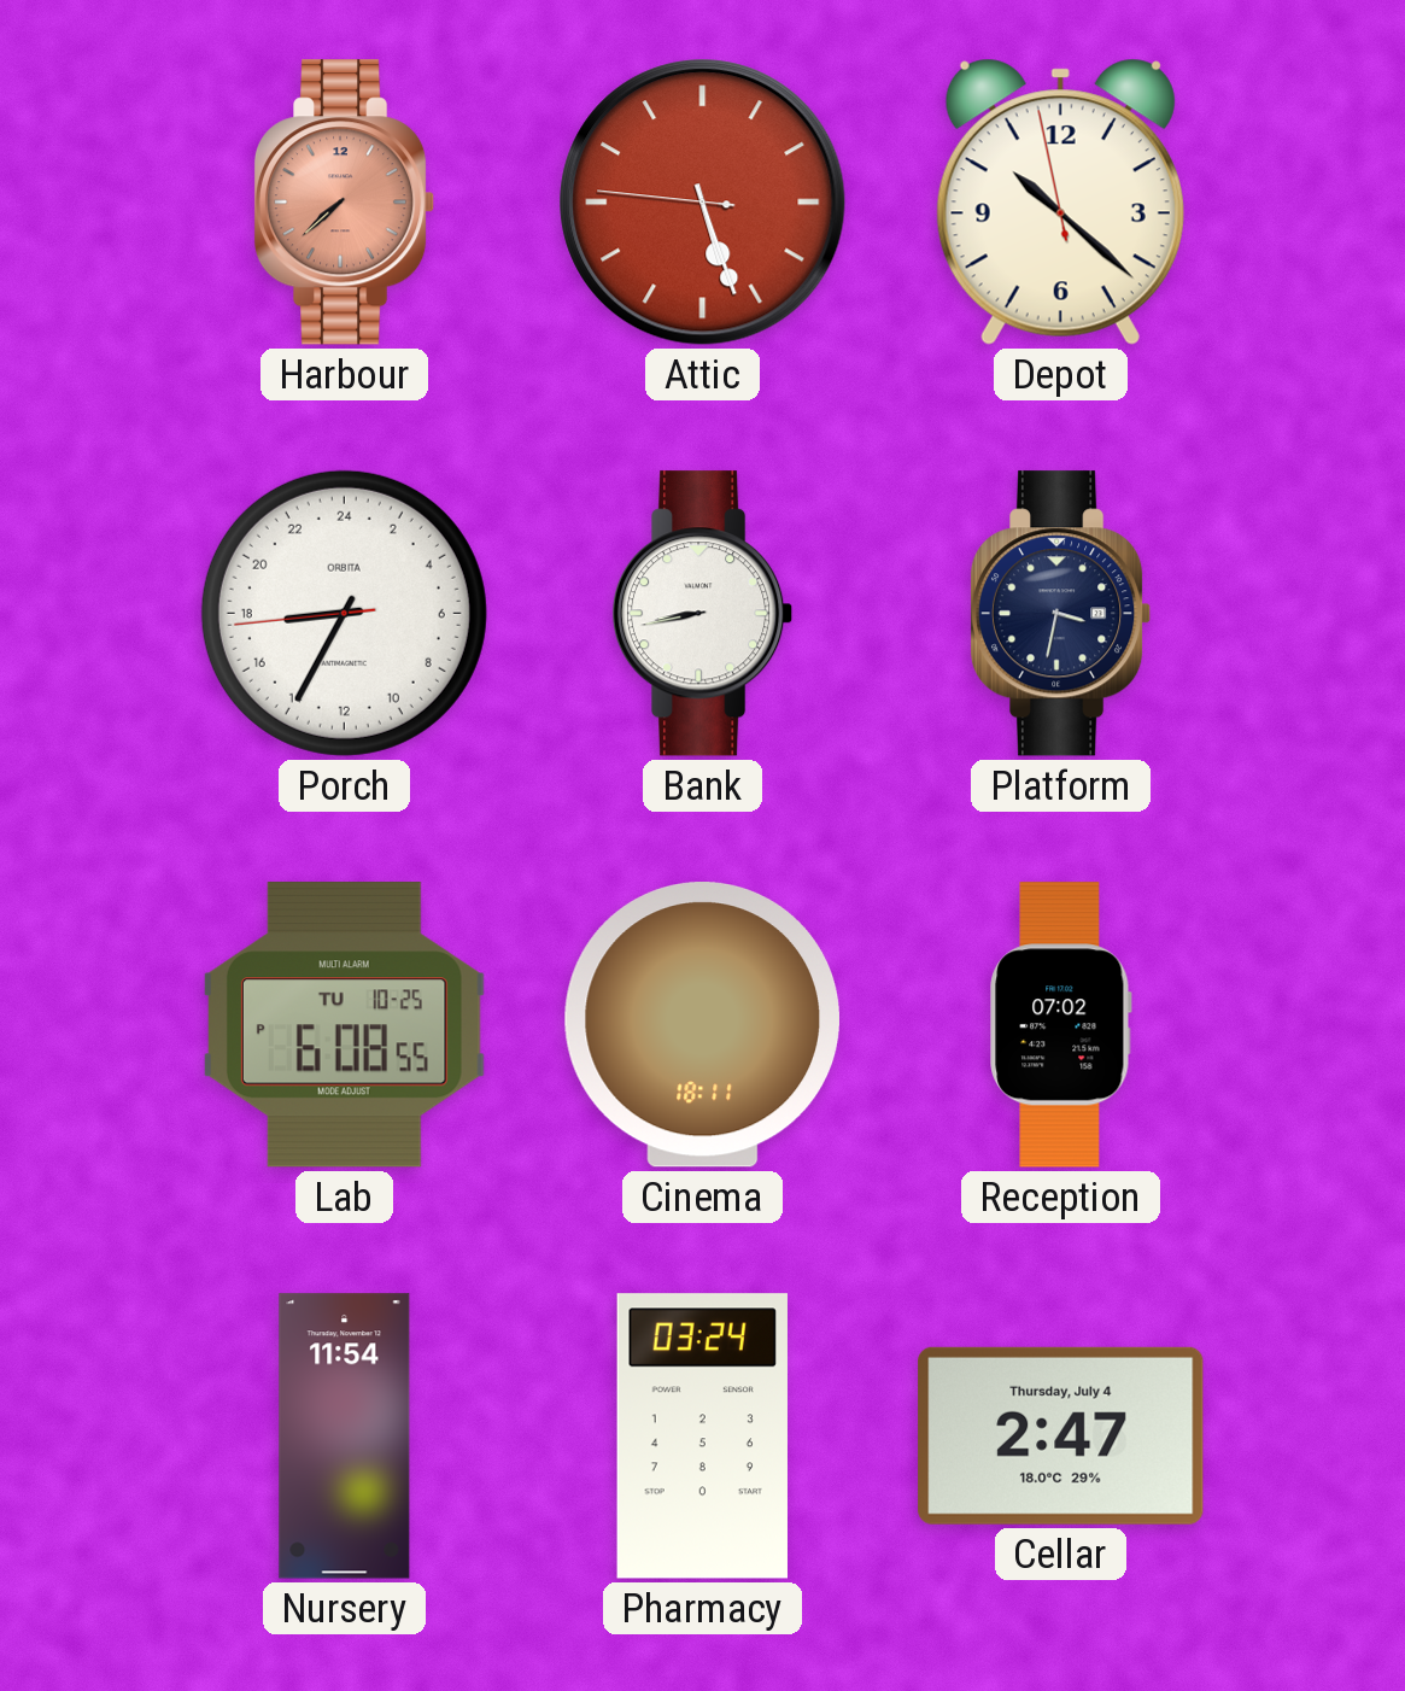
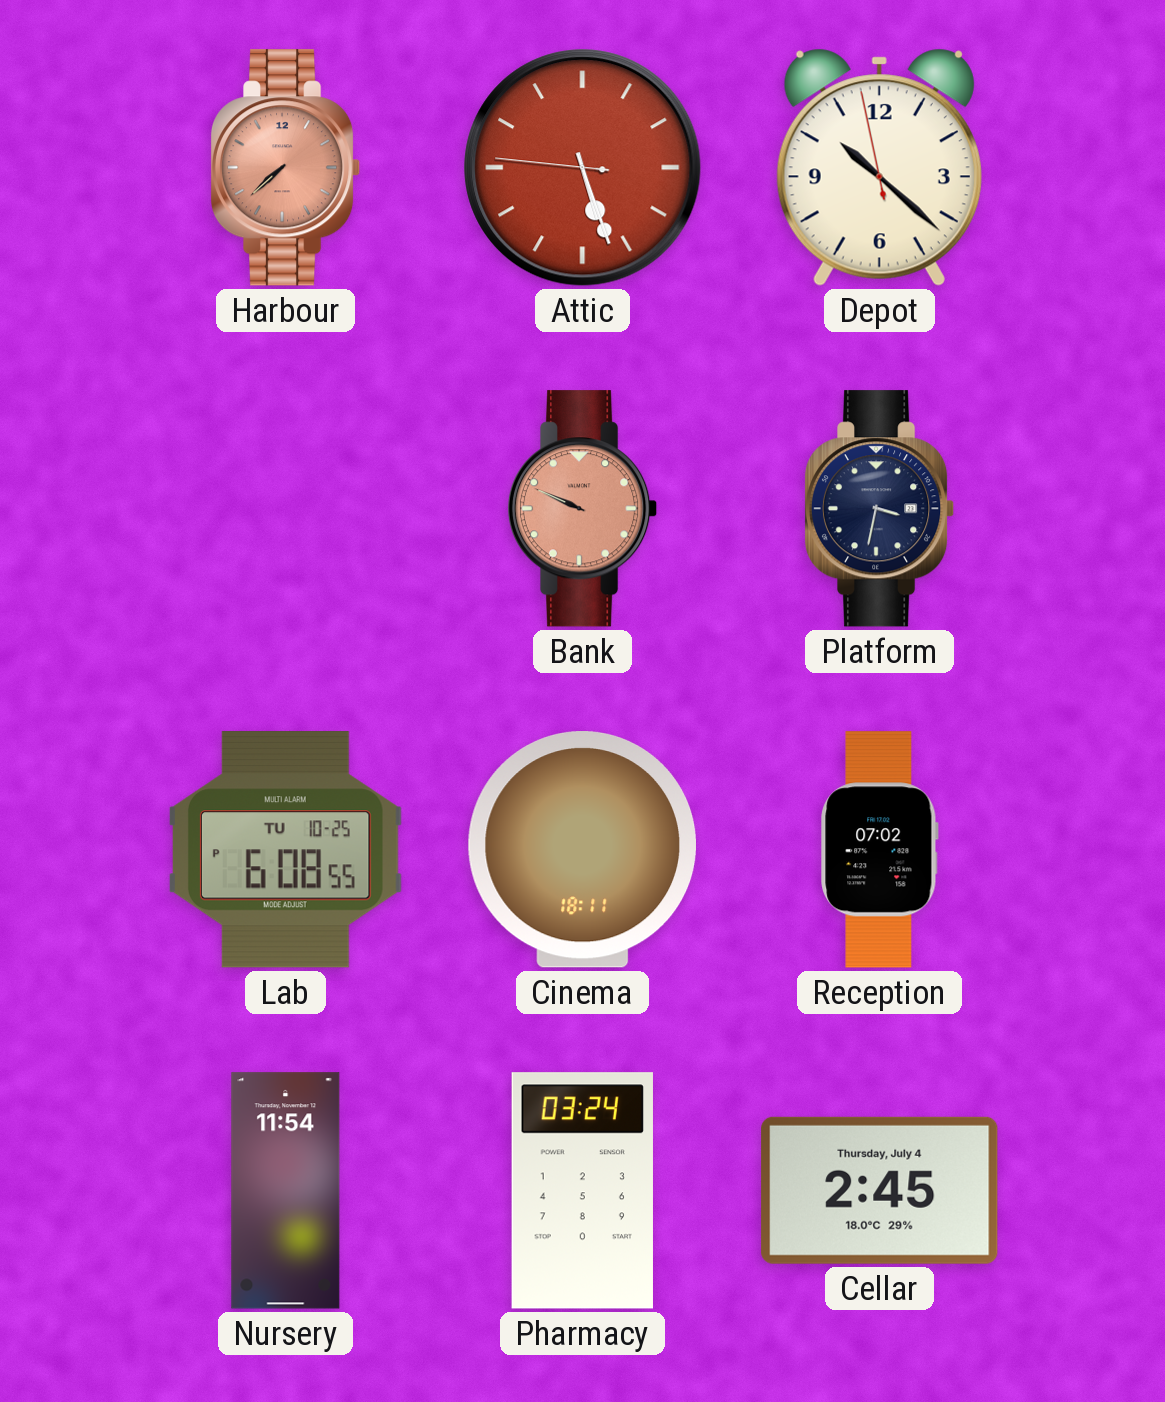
Porch: 17:34 -> none
Bank: 8:43 -> 9:49
Bank dial: white -> salmon
Cellar: 2:47 -> 2:45
